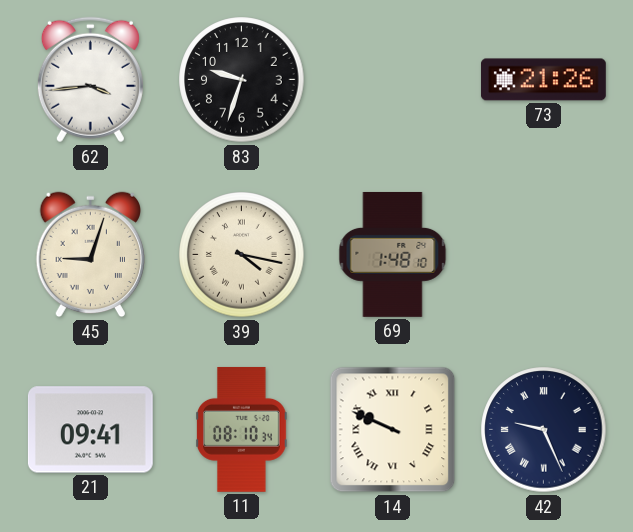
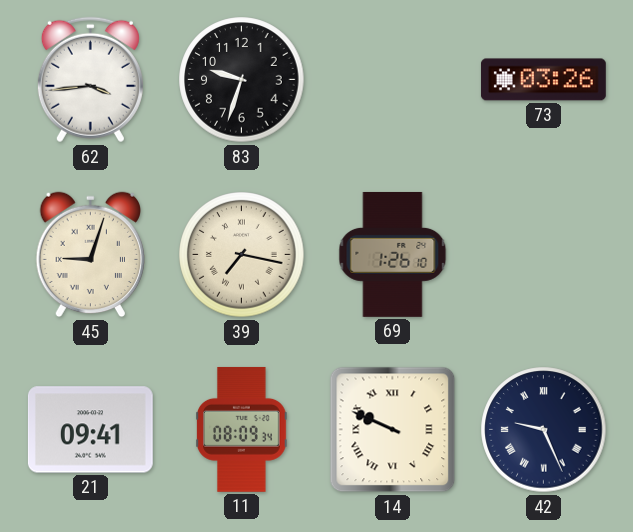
73: 21:26 -> 03:26
39: 4:17 -> 7:17
69: 1:48 -> 1:26
11: 08:10 -> 08:09
